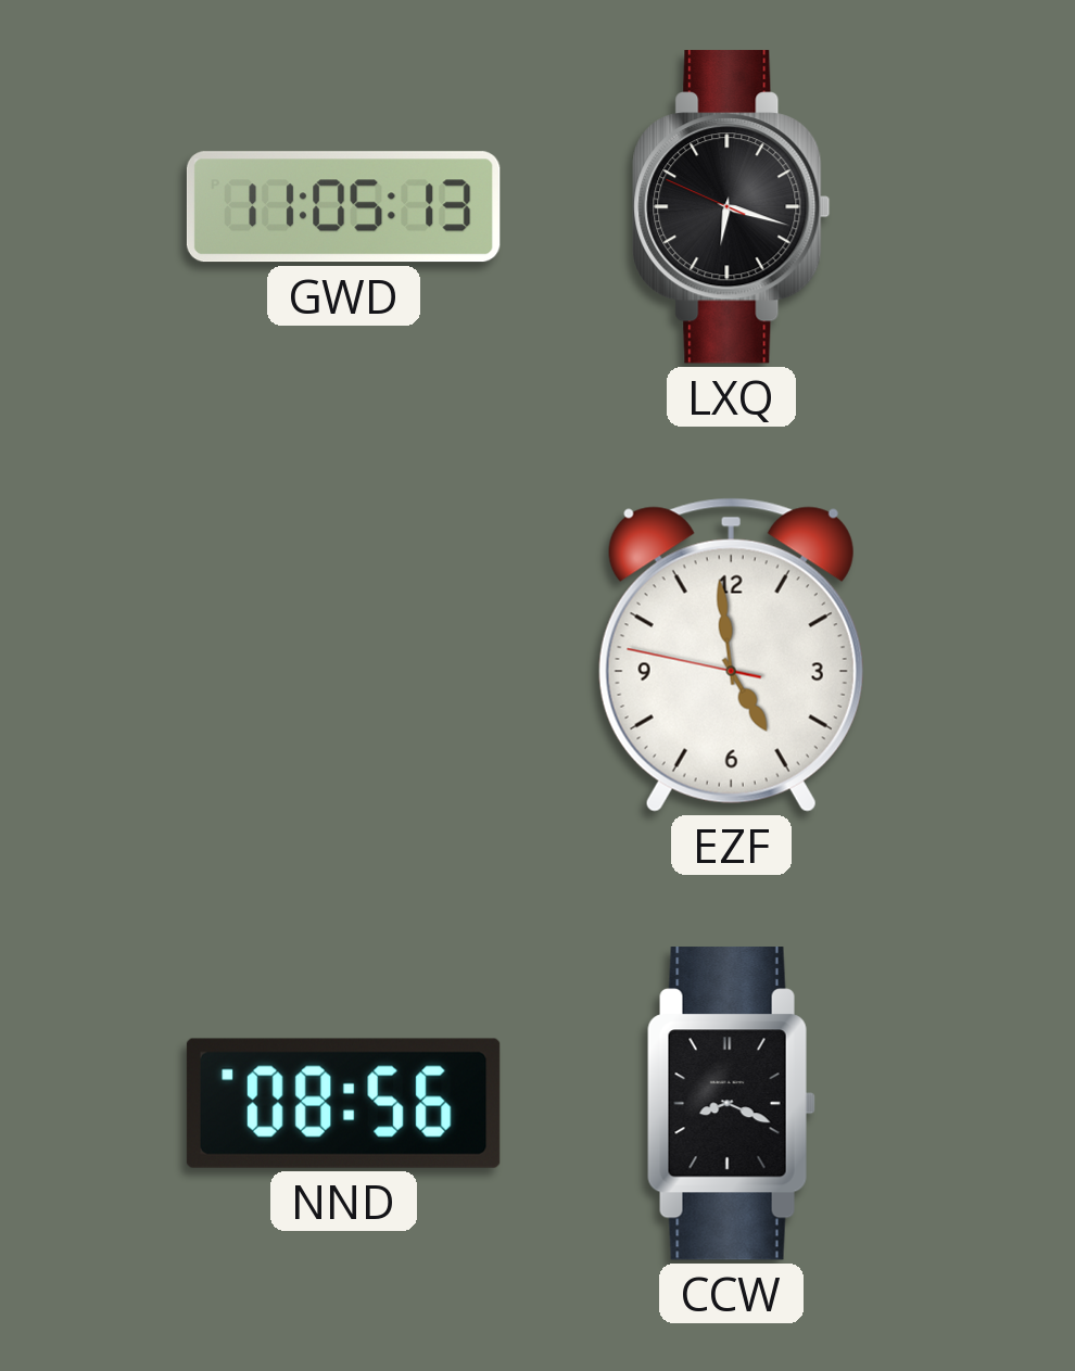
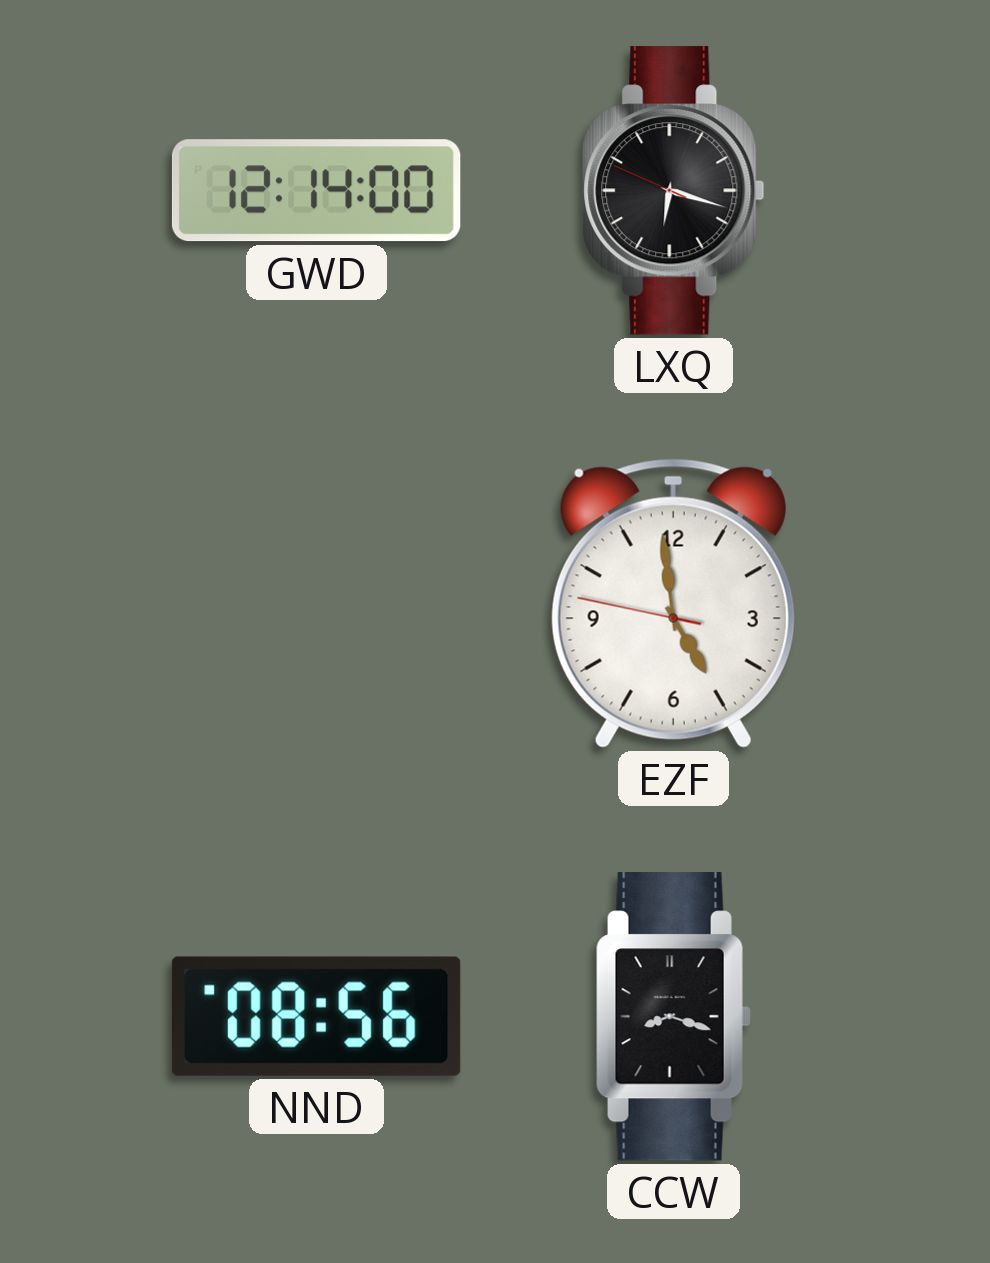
GWD: 11:05 -> 12:14
CCW: 8:19 -> 8:18
